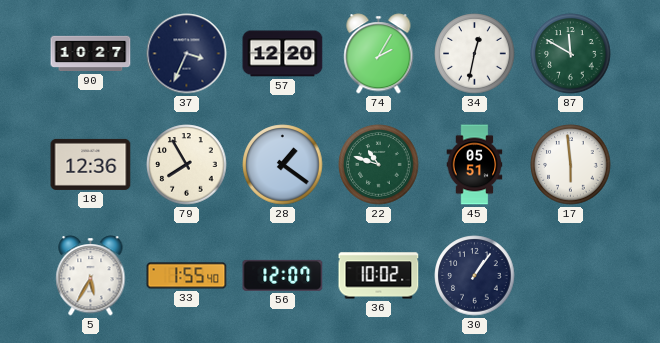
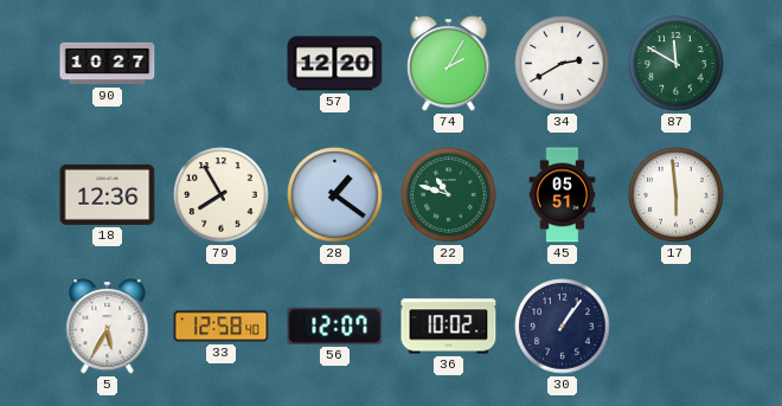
37: 3:34 -> none
34: 12:32 -> 2:40
33: 1:55 -> 12:58
